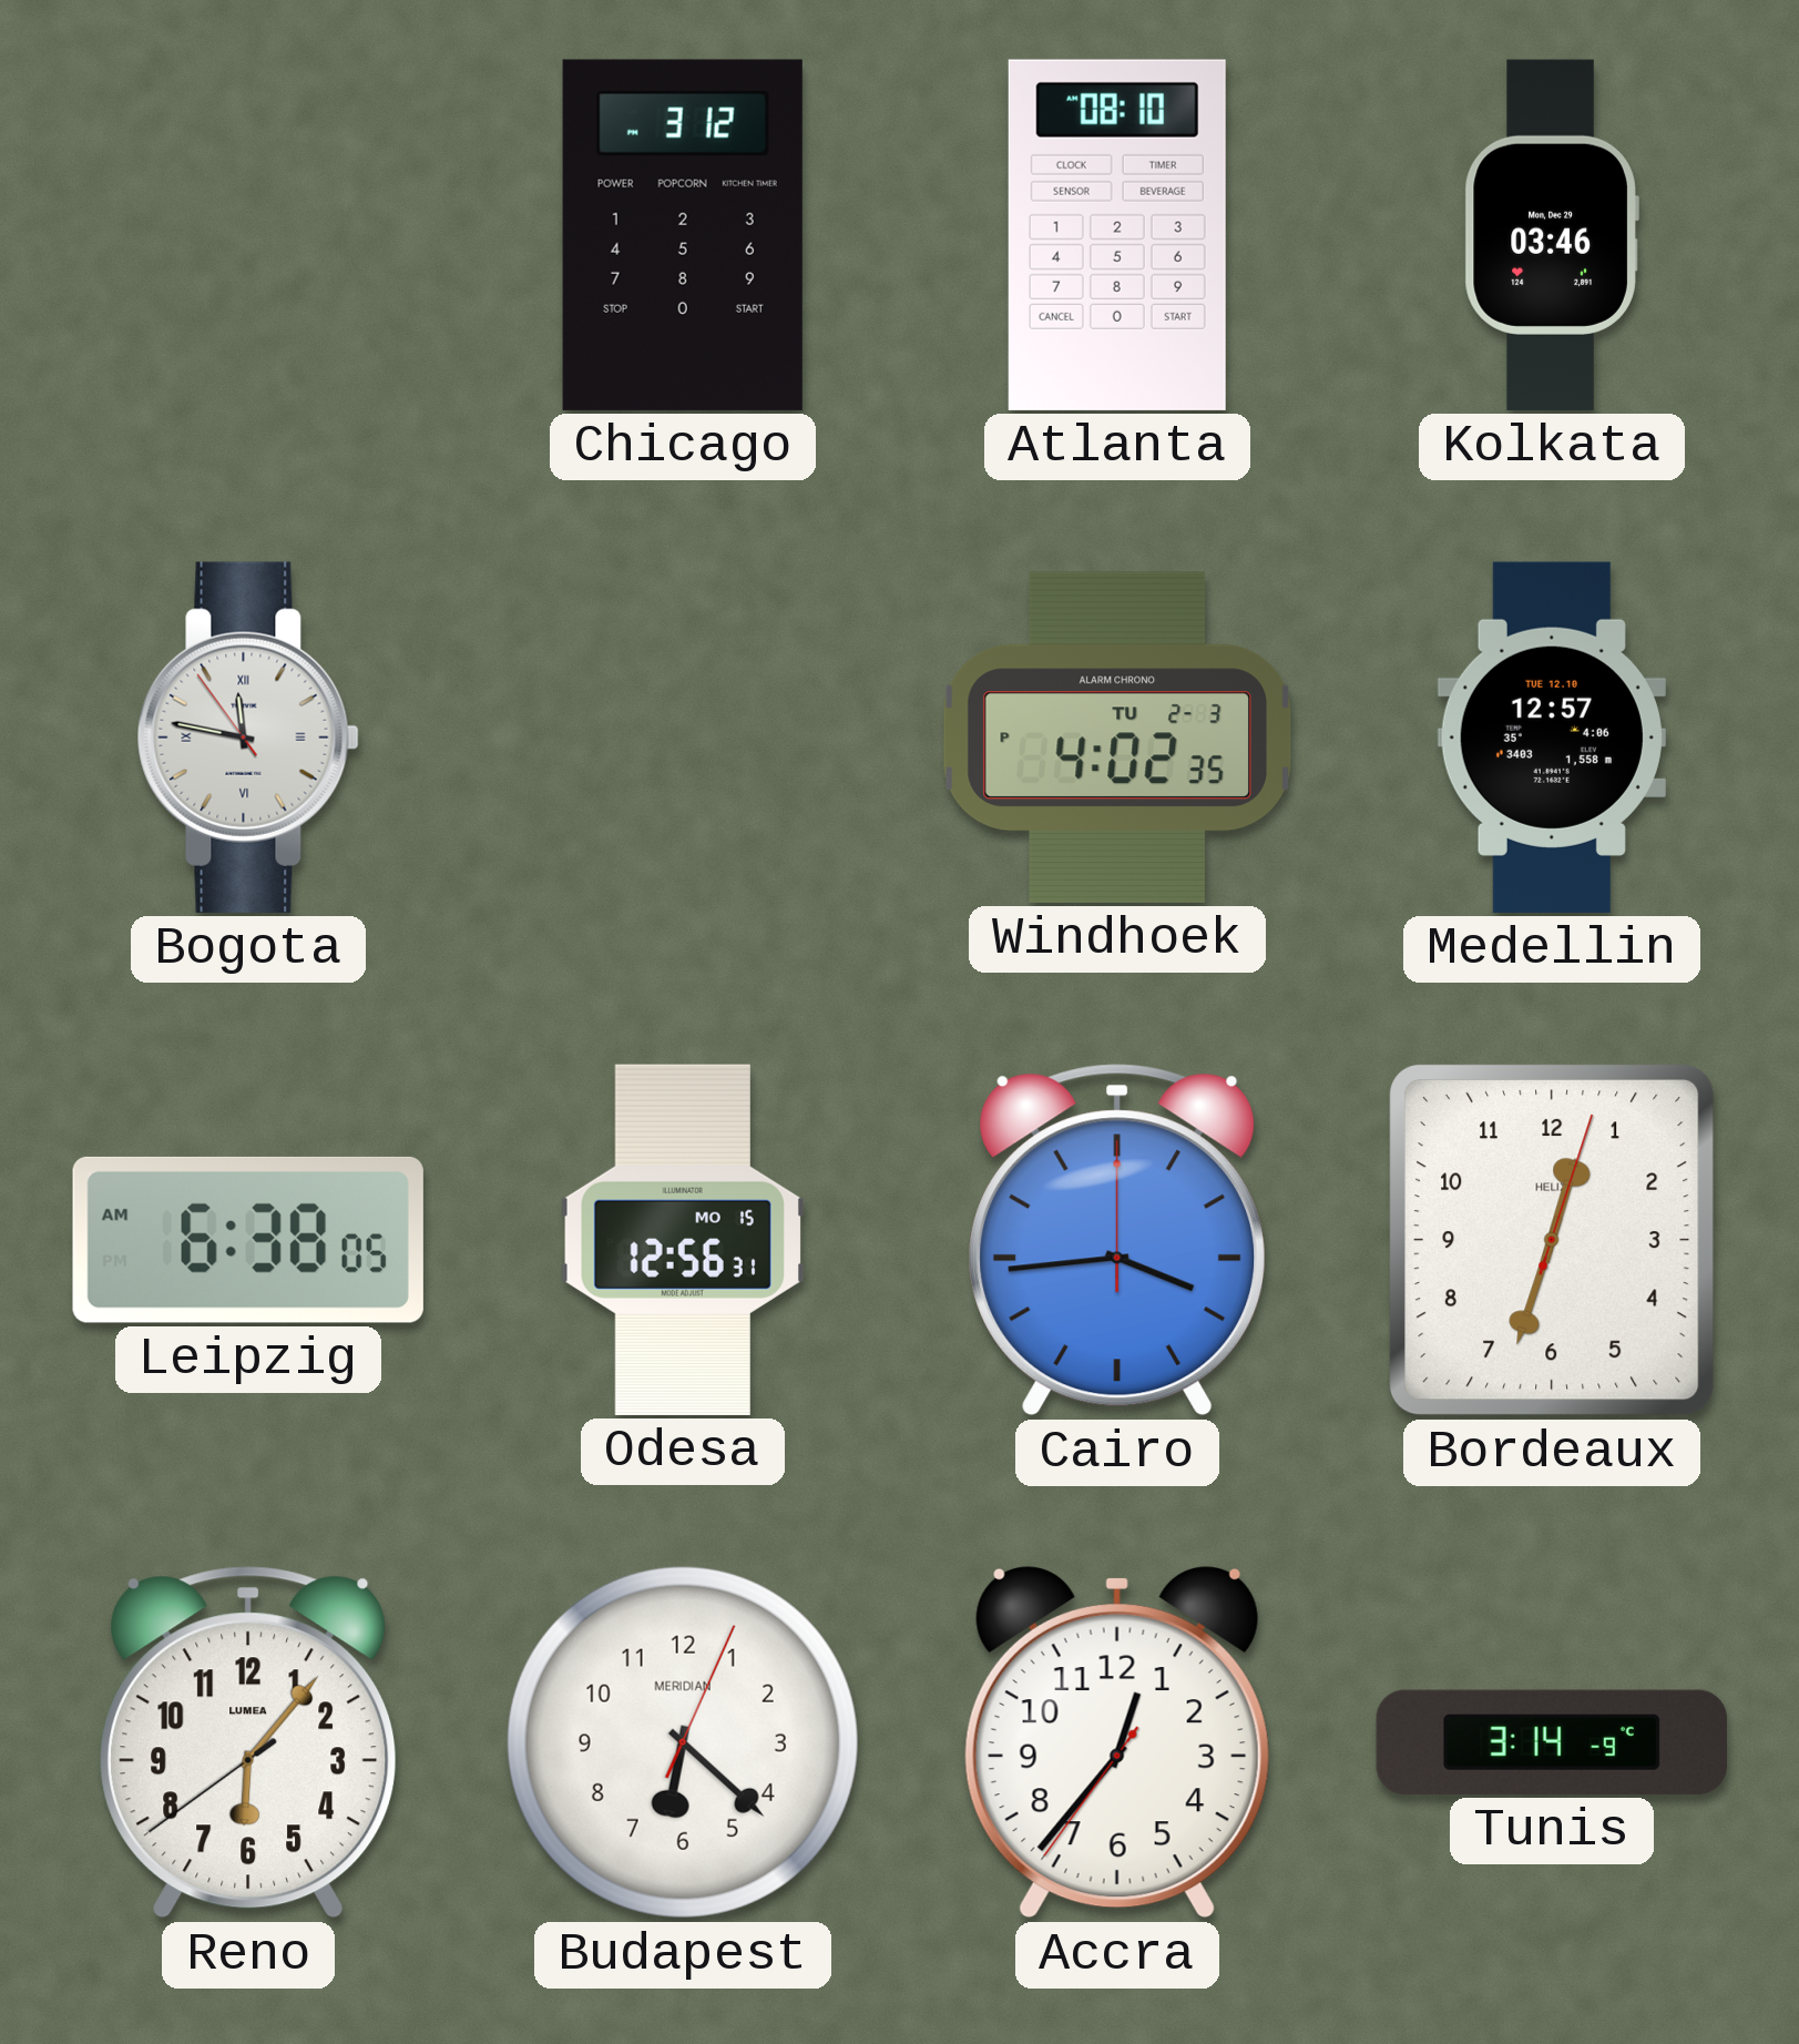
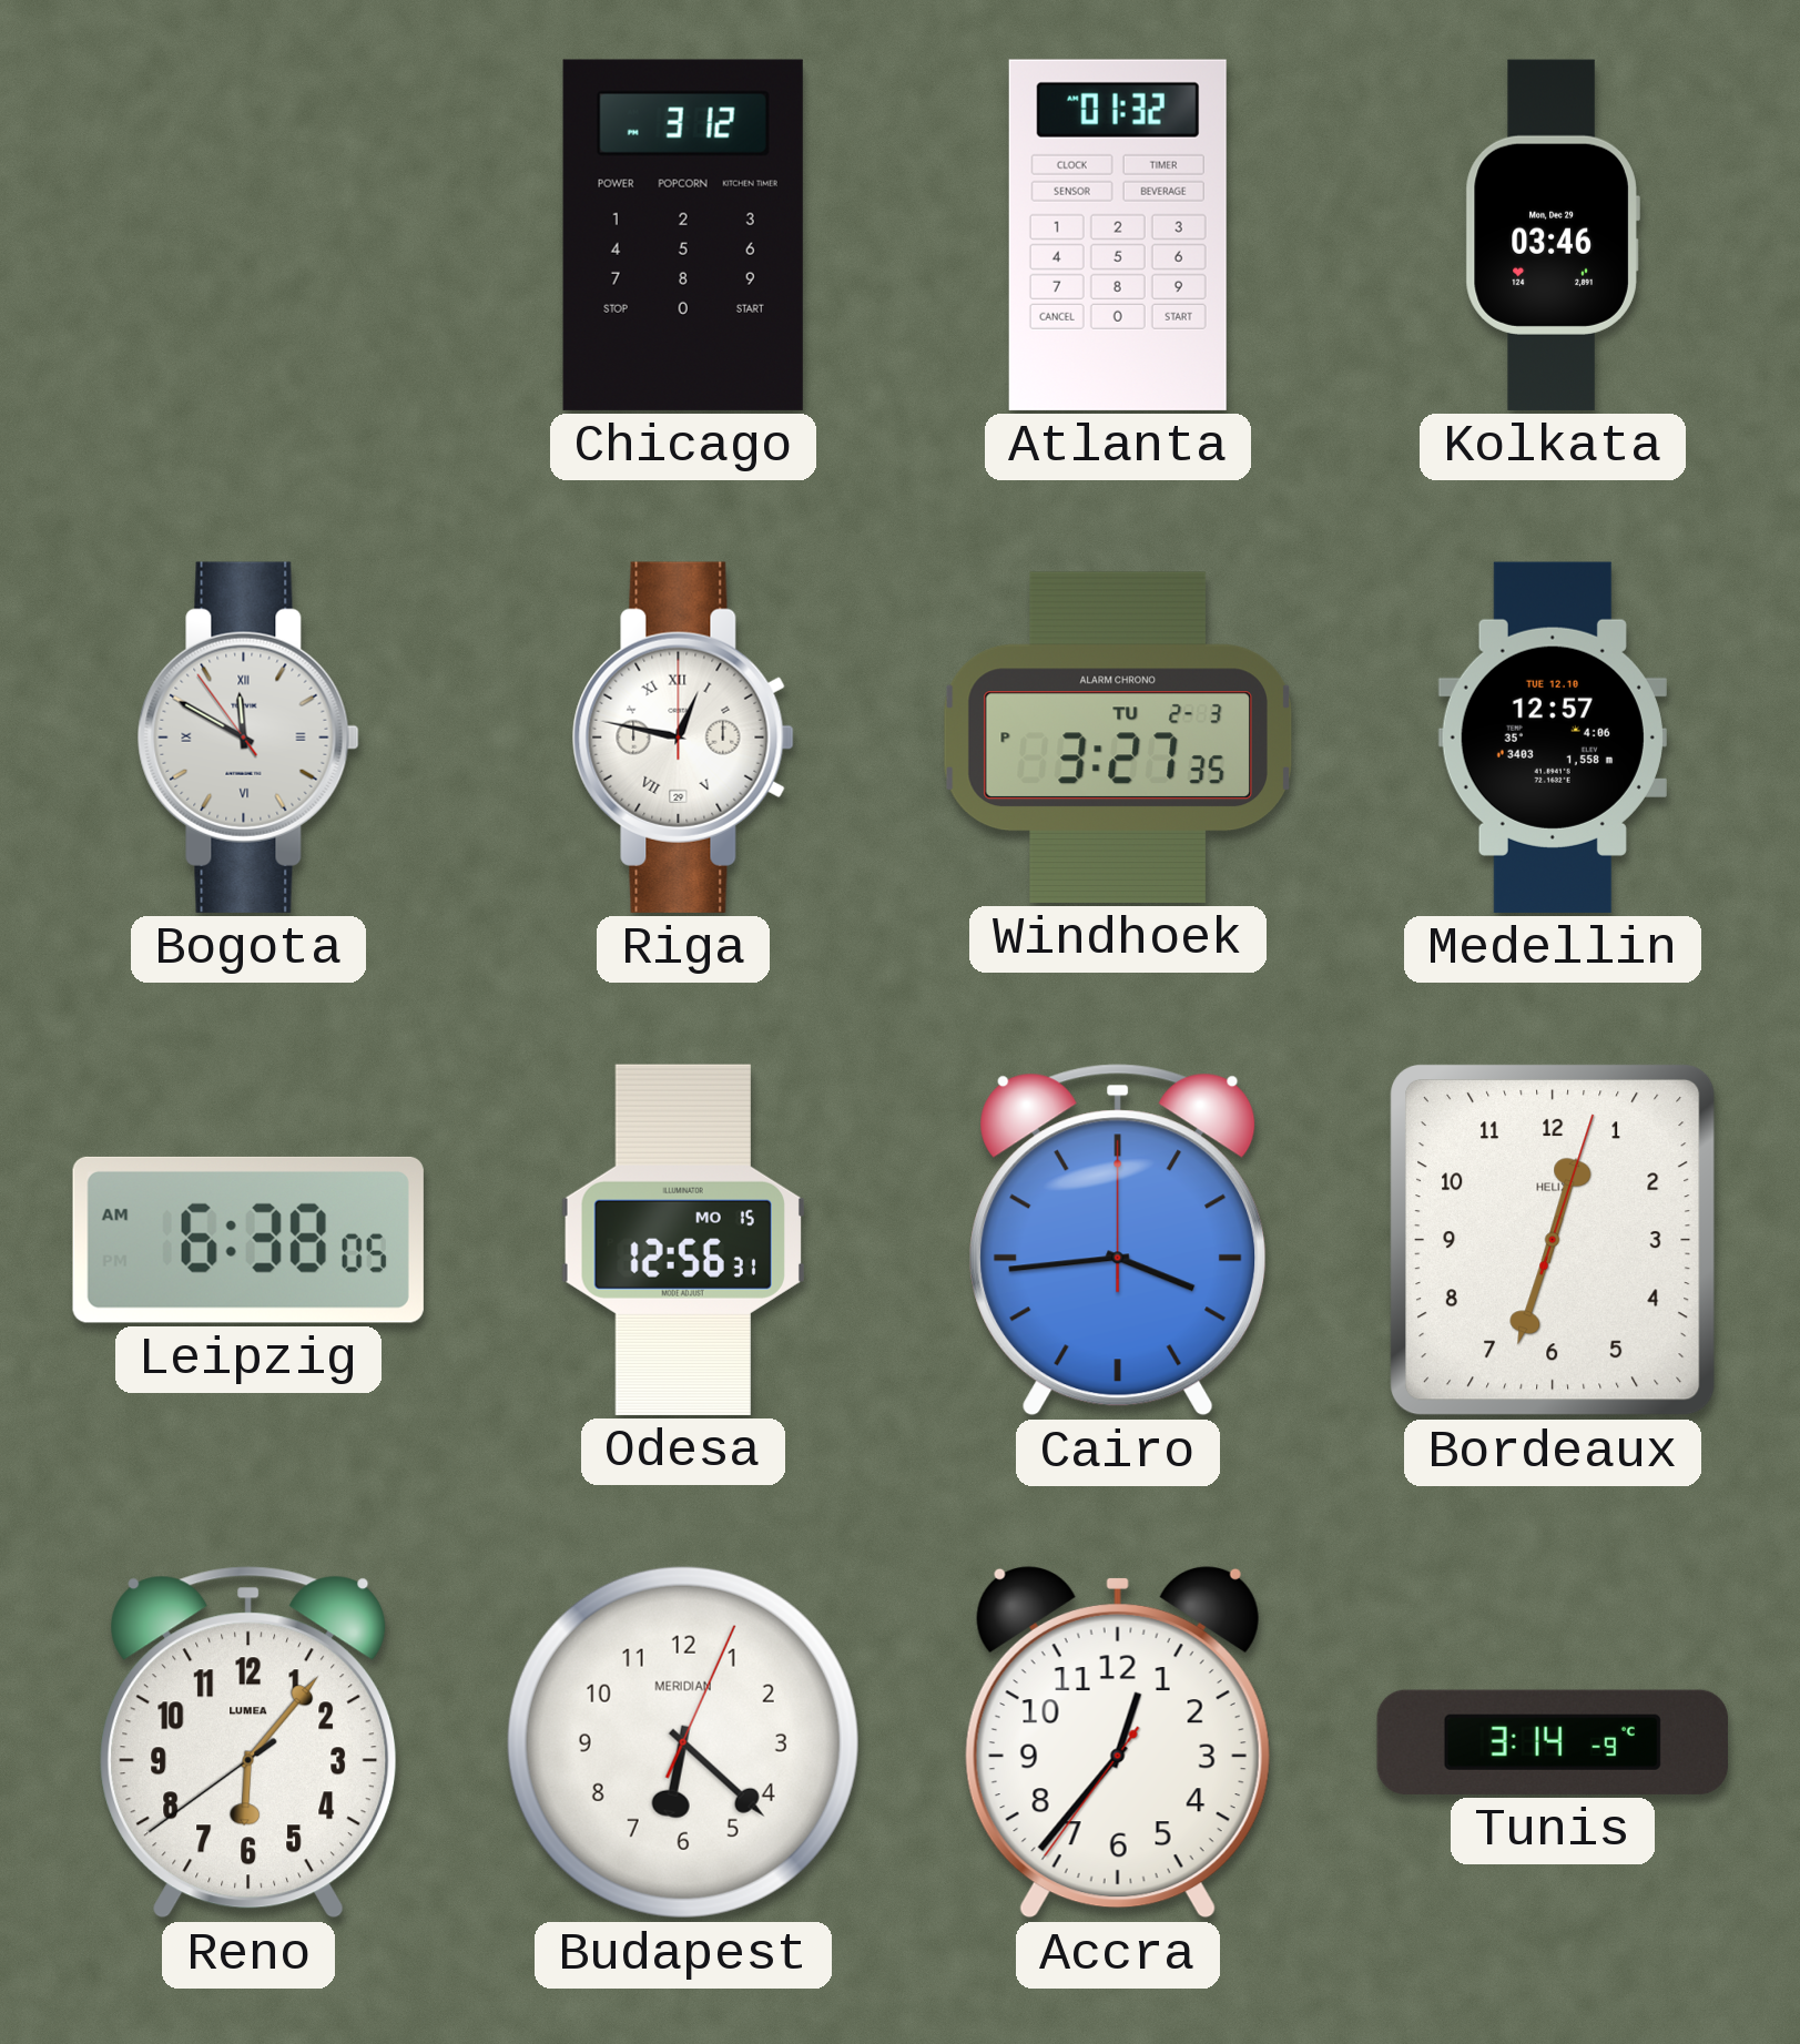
Atlanta: 08:10 -> 01:32
Bogota: 11:46 -> 11:49
Riga: none -> 12:47
Windhoek: 4:02 -> 3:27
